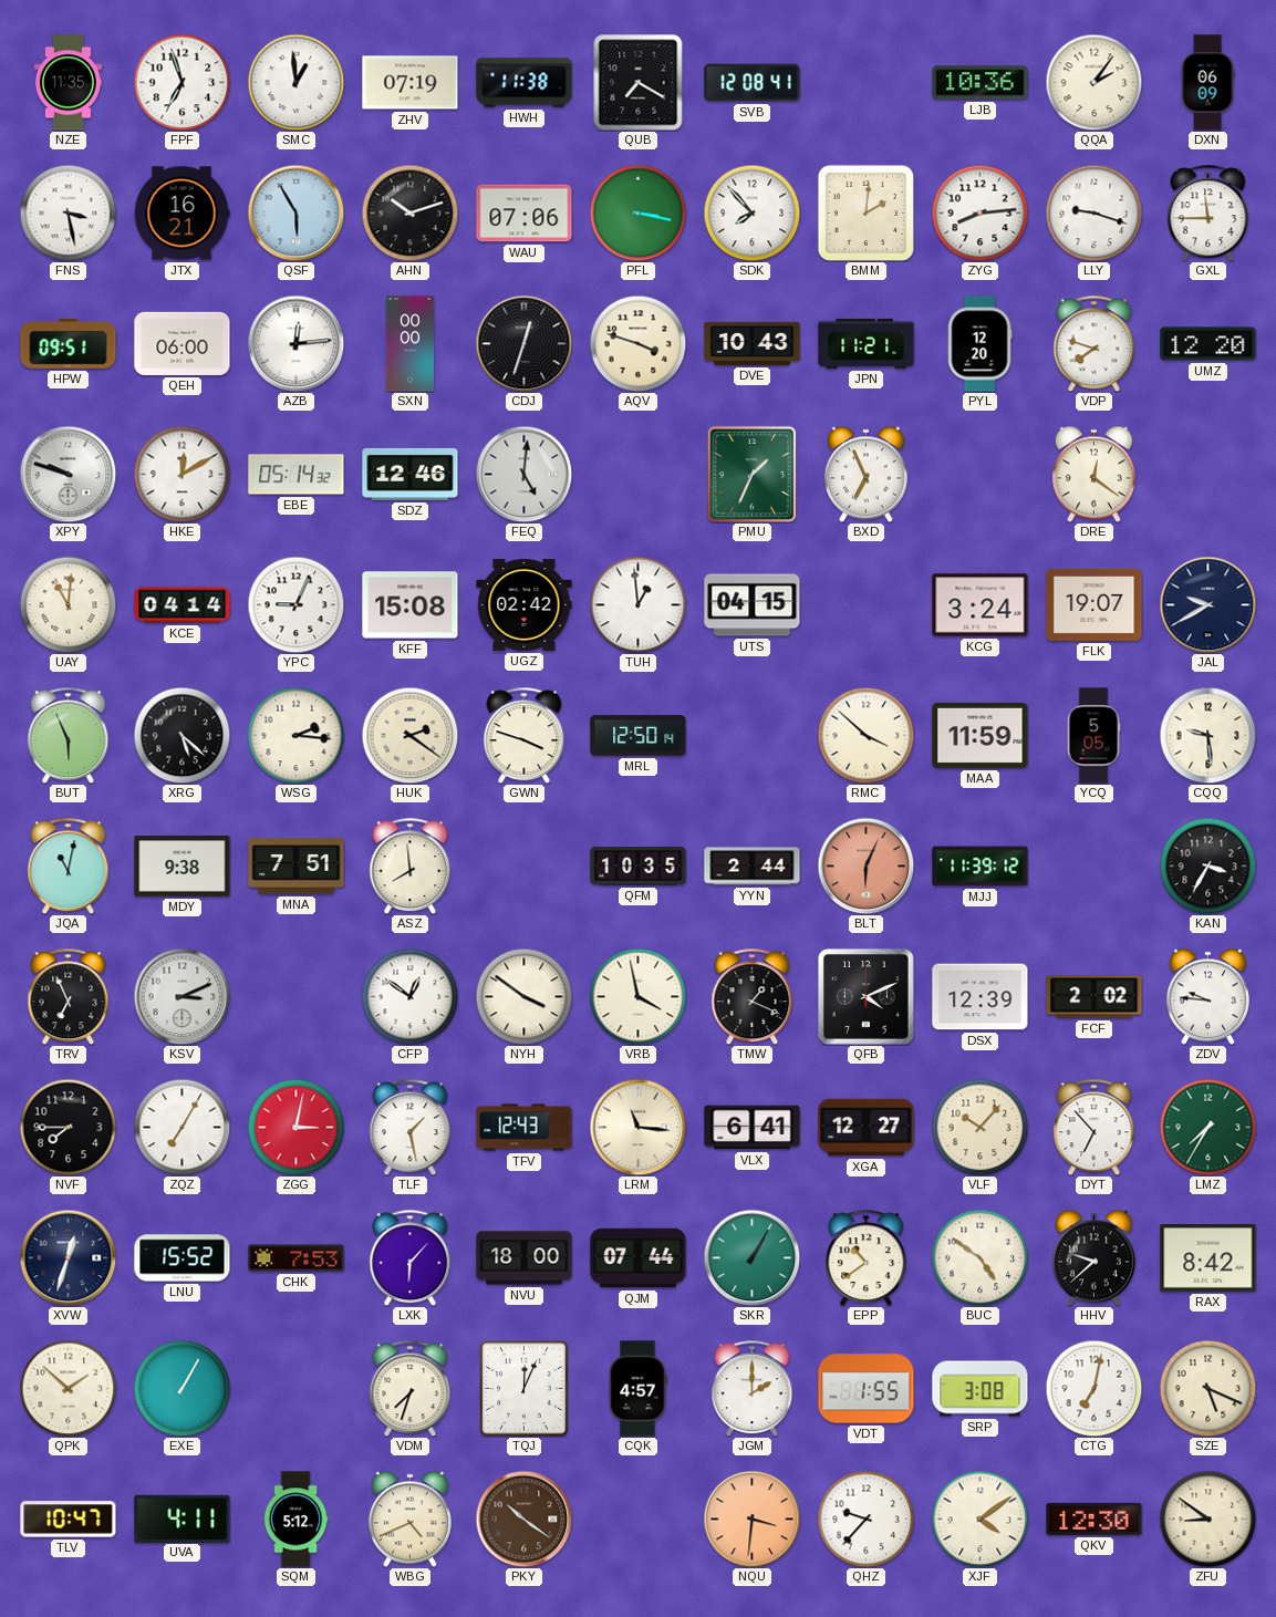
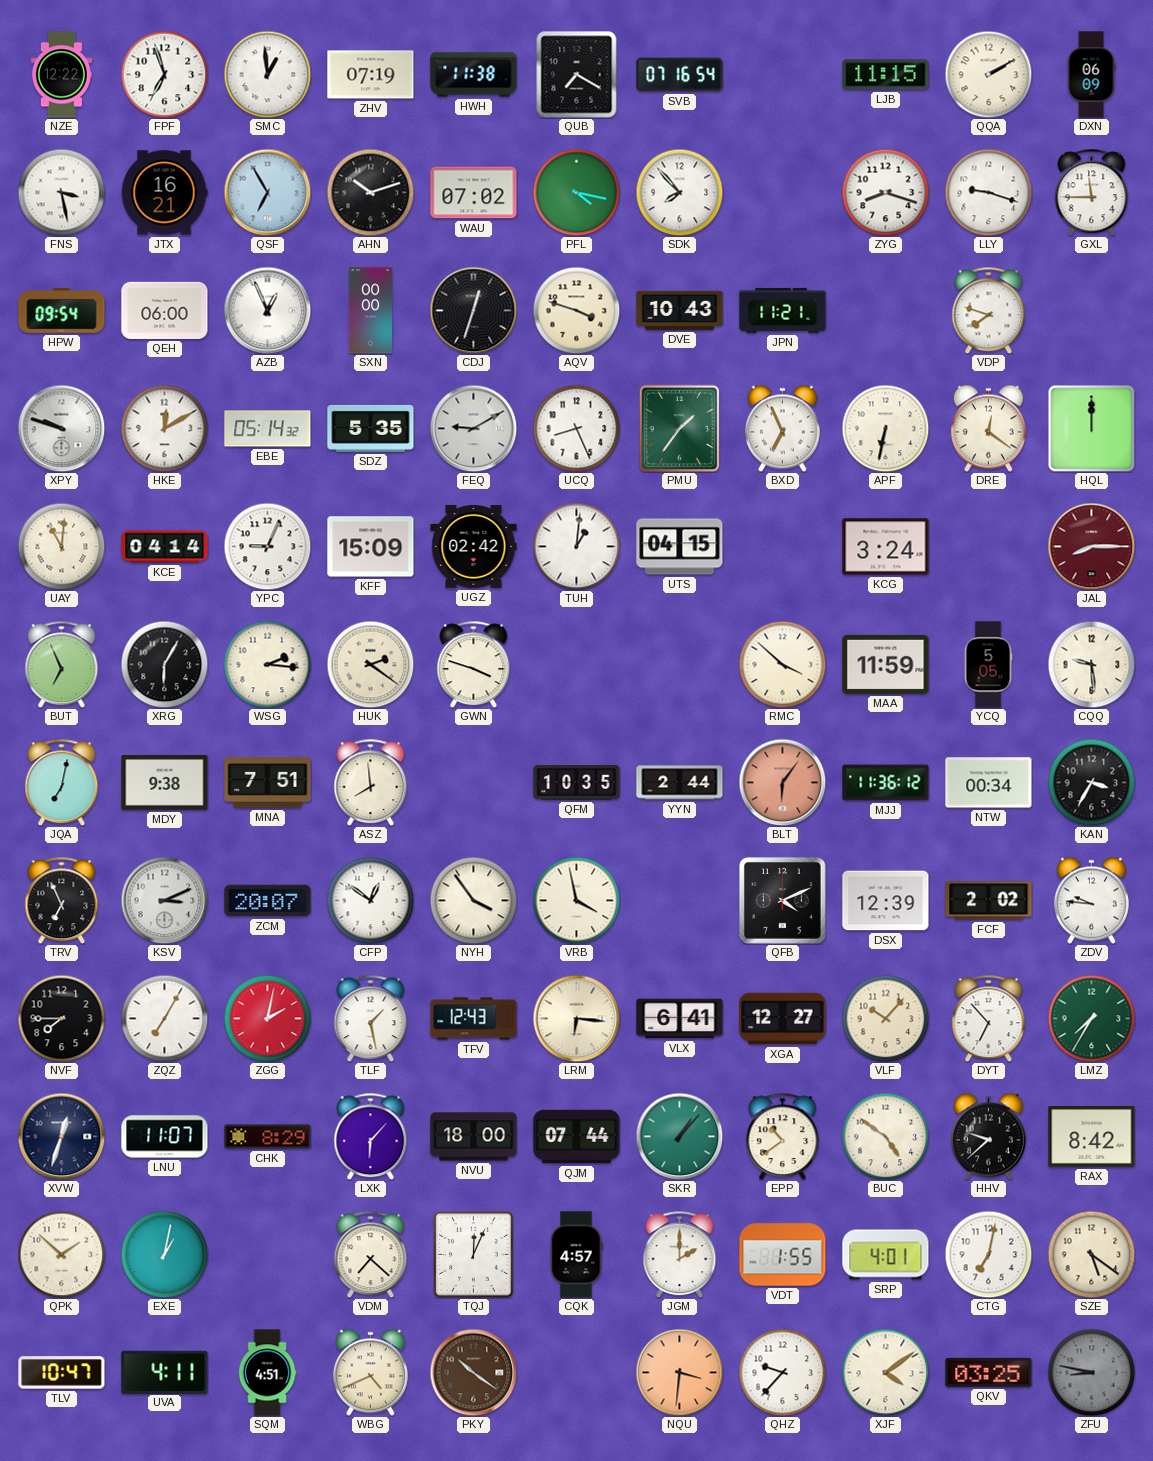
NZE: 11:35 -> 12:22
SVB: 12:08 -> 07:16
LJB: 10:36 -> 11:15
QQA: 2:06 -> 2:10
QSF: 5:55 -> 6:55
WAU: 07:06 -> 07:02
PFL: 3:17 -> 4:17
BMM: 2:01 -> none
ZYG: 8:14 -> 8:18
HPW: 09:51 -> 09:54
AZB: 12:14 -> 12:56
PYL: 12:20 -> none
UMZ: 12:20 -> none
SDZ: 12:46 -> 5:35
FEQ: 5:01 -> 9:10
UCQ: none -> 8:26
PMU: 1:34 -> 1:36
APF: none -> 6:32
HQL: none -> 12:00
KFF: 15:08 -> 15:09
TUH: 12:59 -> 1:01
FLK: 19:07 -> none
JAL: 9:40 -> 8:15
JAL dial: navy -> burgundy
BUT: 5:56 -> 6:56
XRG: 5:22 -> 6:05
MRL: 12:50 -> none
JQA: 11:02 -> 7:02
BLT: 6:04 -> 6:06
MJJ: 11:39 -> 11:36
NTW: none -> 00:34
ZCM: none -> 20:07
NYH: 3:51 -> 3:54
TMW: 1:19 -> none
ZGG: 3:02 -> 2:02
LRM: 11:16 -> 6:16
LNU: 15:52 -> 11:07
CHK: 7:53 -> 8:29
SKR: 1:05 -> 1:07
EXE: 1:05 -> 1:02
VDM: 7:33 -> 7:22
SRP: 3:08 -> 4:01
SZE: 5:19 -> 5:21
SQM: 5:12 -> 4:51
QKV: 12:30 -> 03:25
ZFU: 8:51 -> 8:47
ZFU dial: cream -> grey
